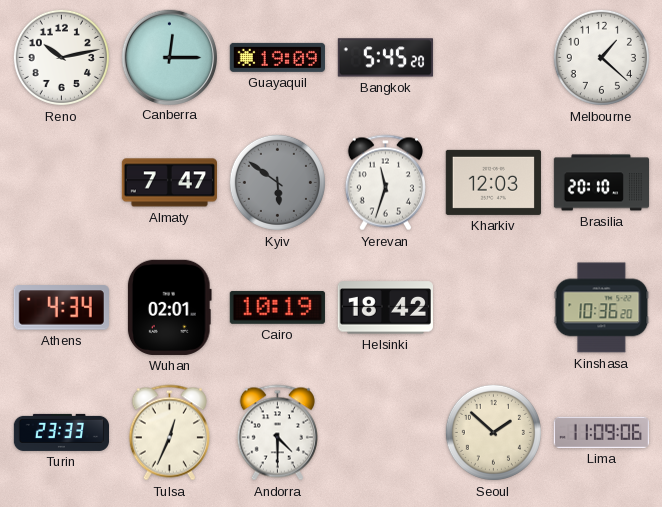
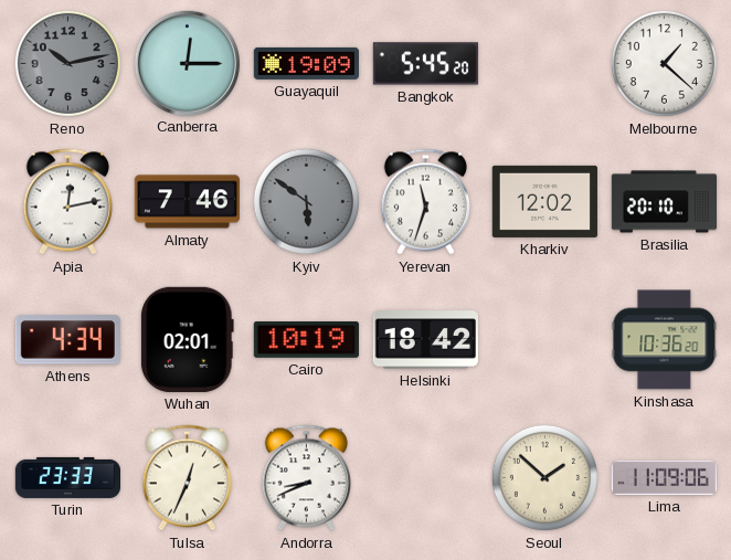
Reno dial: white -> grey
Apia: none -> 12:13
Almaty: 7:47 -> 7:46
Kharkiv: 12:03 -> 12:02
Andorra: 4:30 -> 8:41
